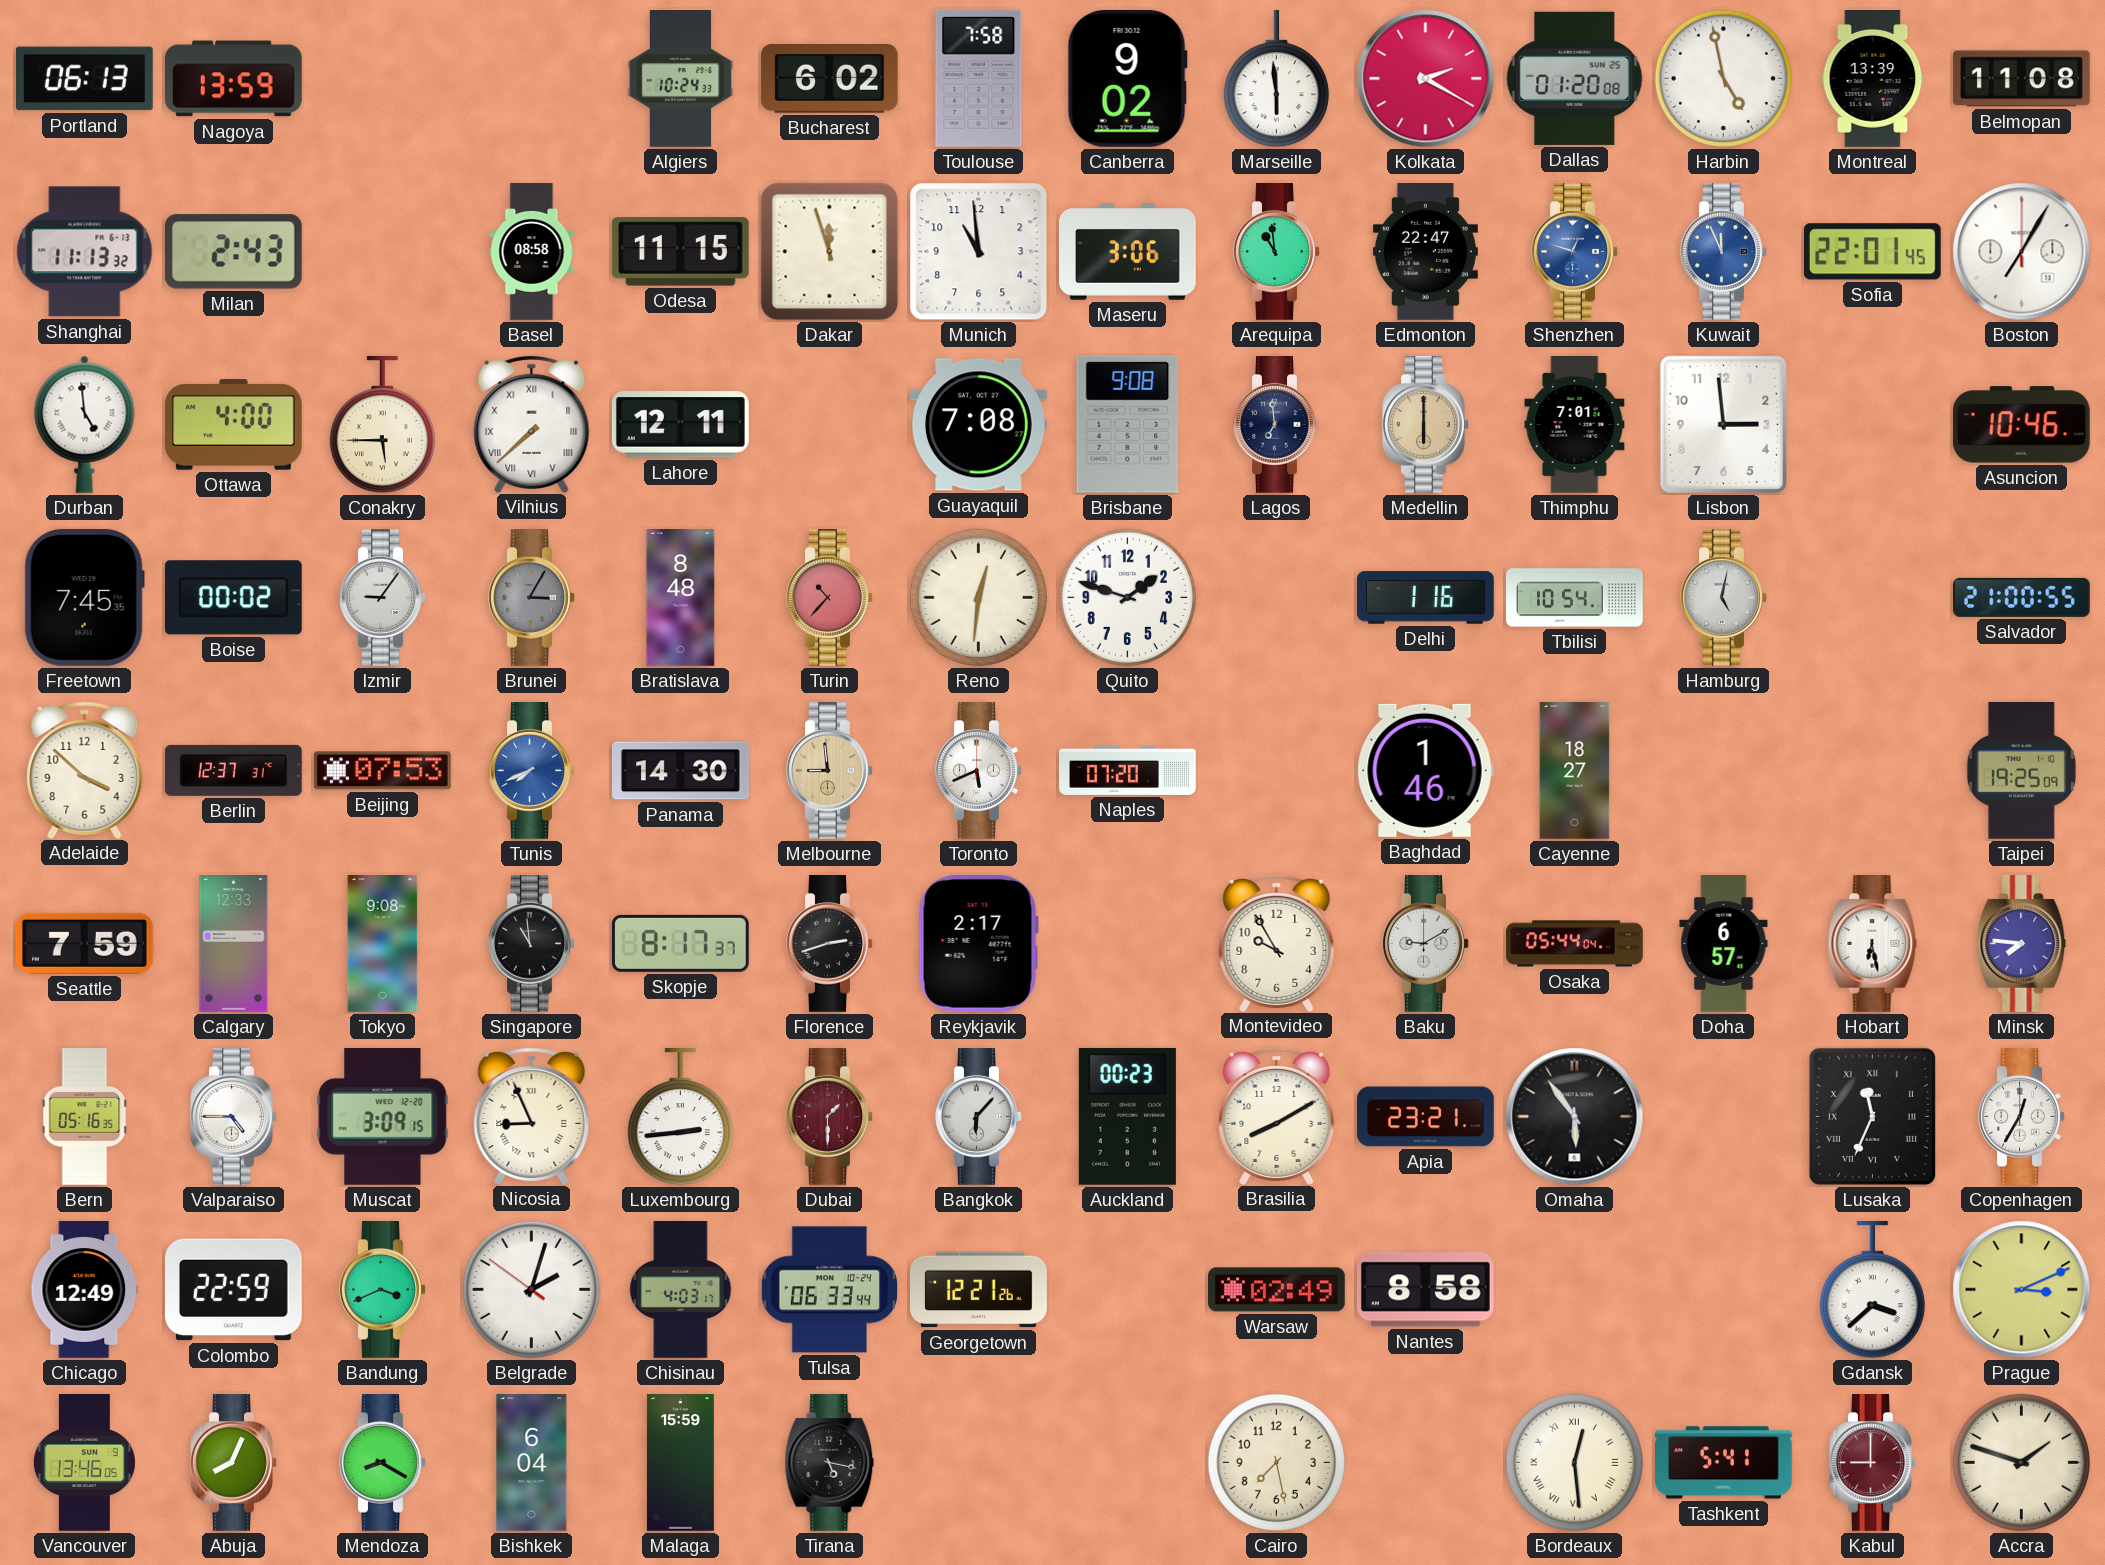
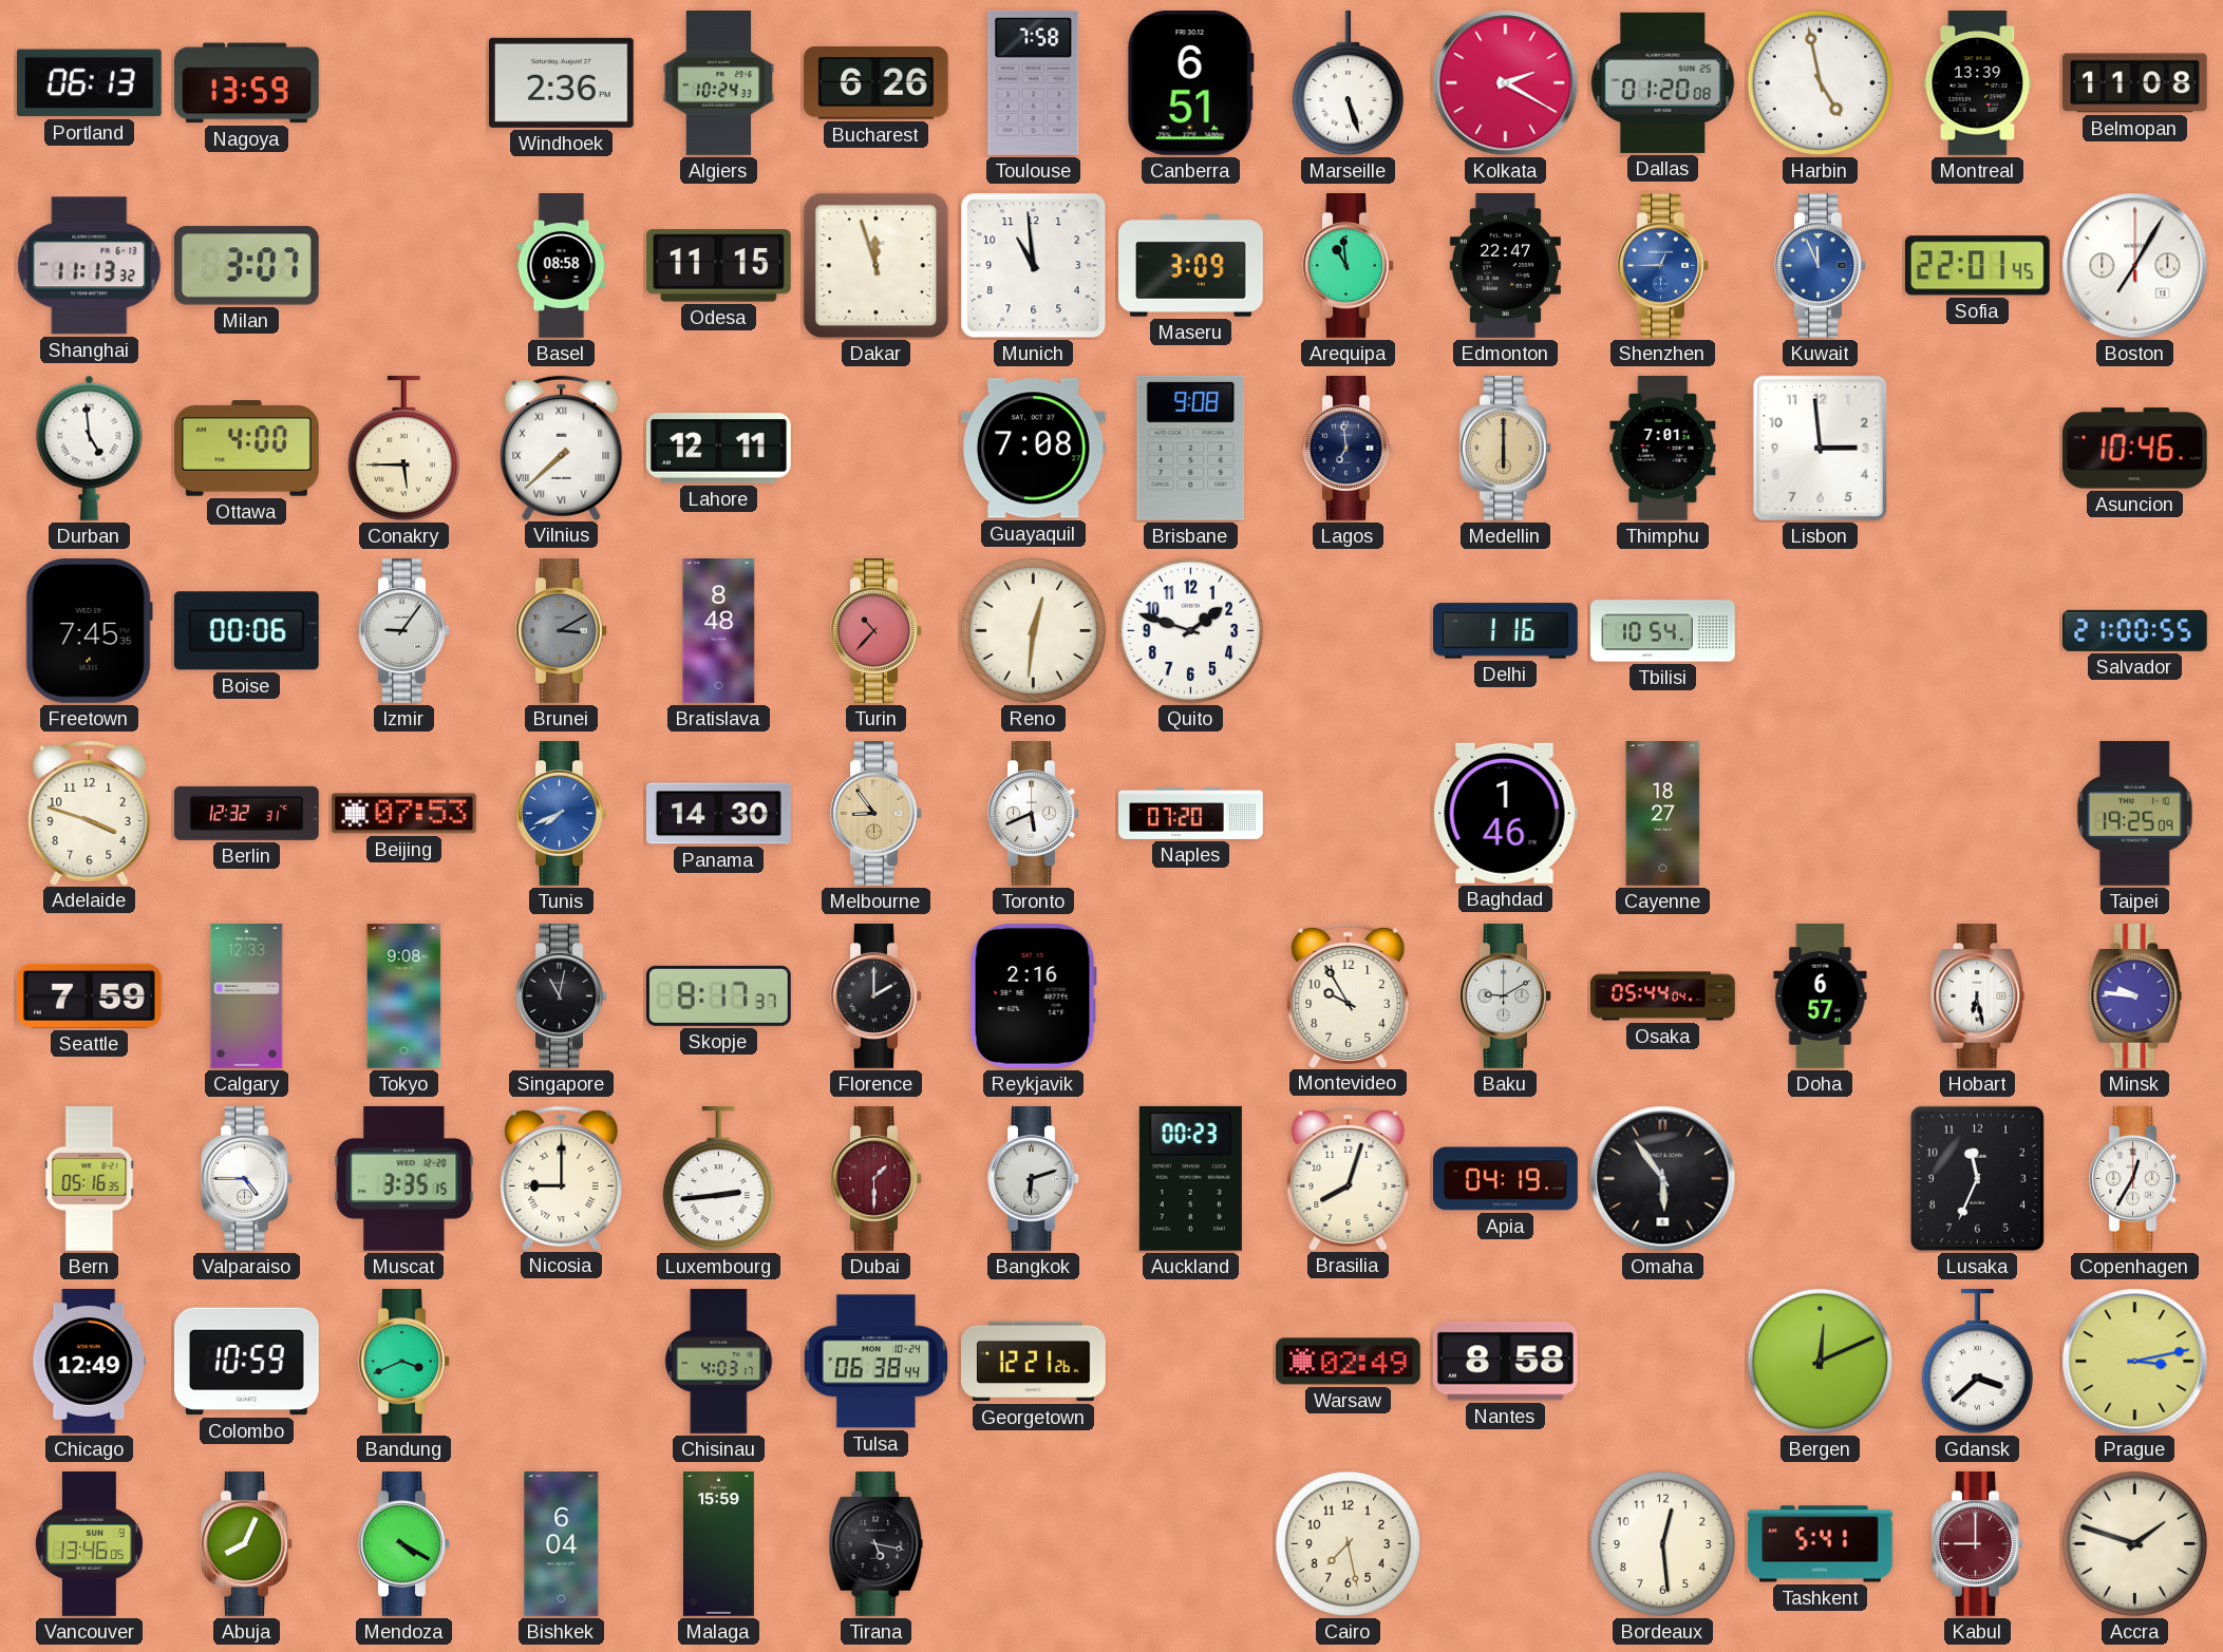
Windhoek: none -> 2:36
Bucharest: 6:02 -> 6:26
Canberra: 9:02 -> 6:51
Marseille: 5:59 -> 5:27
Milan: 2:43 -> 3:07
Maseru: 3:06 -> 3:09
Shenzhen: 12:48 -> 12:45
Boise: 00:02 -> 00:06
Brunei: 3:05 -> 3:10
Hamburg: 5:02 -> none
Adelaide: 3:52 -> 3:48
Berlin: 12:37 -> 12:32
Melbourne: 8:59 -> 8:54
Singapore: 10:59 -> 11:02
Florence: 2:42 -> 2:00
Reykjavik: 2:17 -> 2:16
Minsk: 7:46 -> 9:46
Muscat: 3:09 -> 3:35
Nicosia: 8:56 -> 9:00
Bangkok: 6:07 -> 6:12
Brasilia: 8:10 -> 8:03
Apia: 23:21 -> 04:19
Lusaka numerals: Roman -> Arabic
Colombo: 22:59 -> 10:59
Belgrade: 2:02 -> none
Tulsa: 06:33 -> 06:38
Bergen: none -> 12:11
Prague: 3:11 -> 3:13
Mendoza: 8:20 -> 4:20
Bordeaux numerals: Roman -> Arabic
